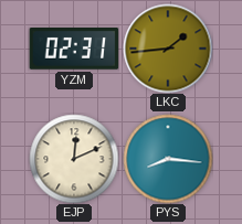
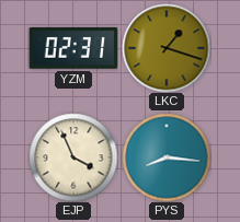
LKC: 1:44 -> 1:18
EJP: 12:11 -> 3:56
